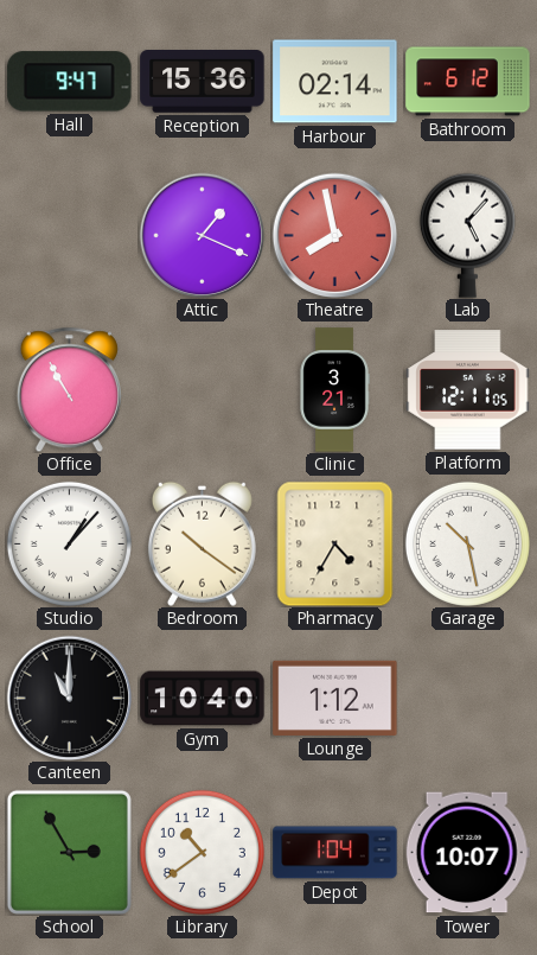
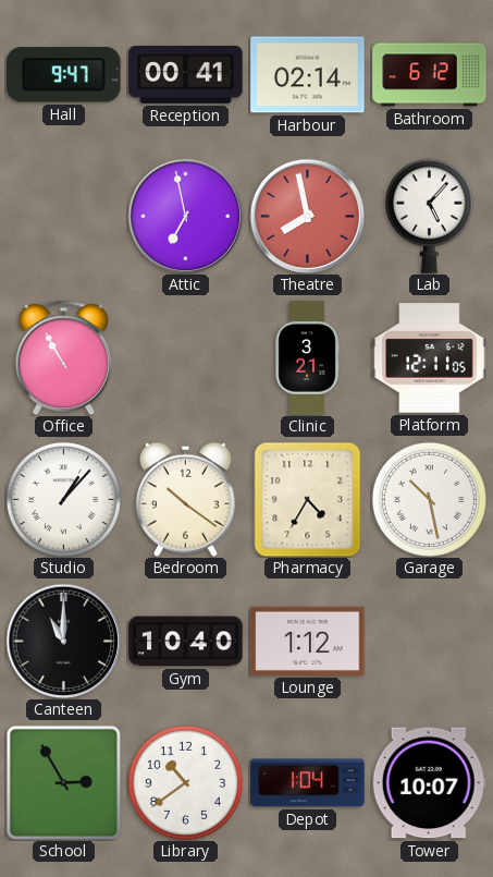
Reception: 15:36 -> 00:41
Attic: 1:19 -> 6:58
